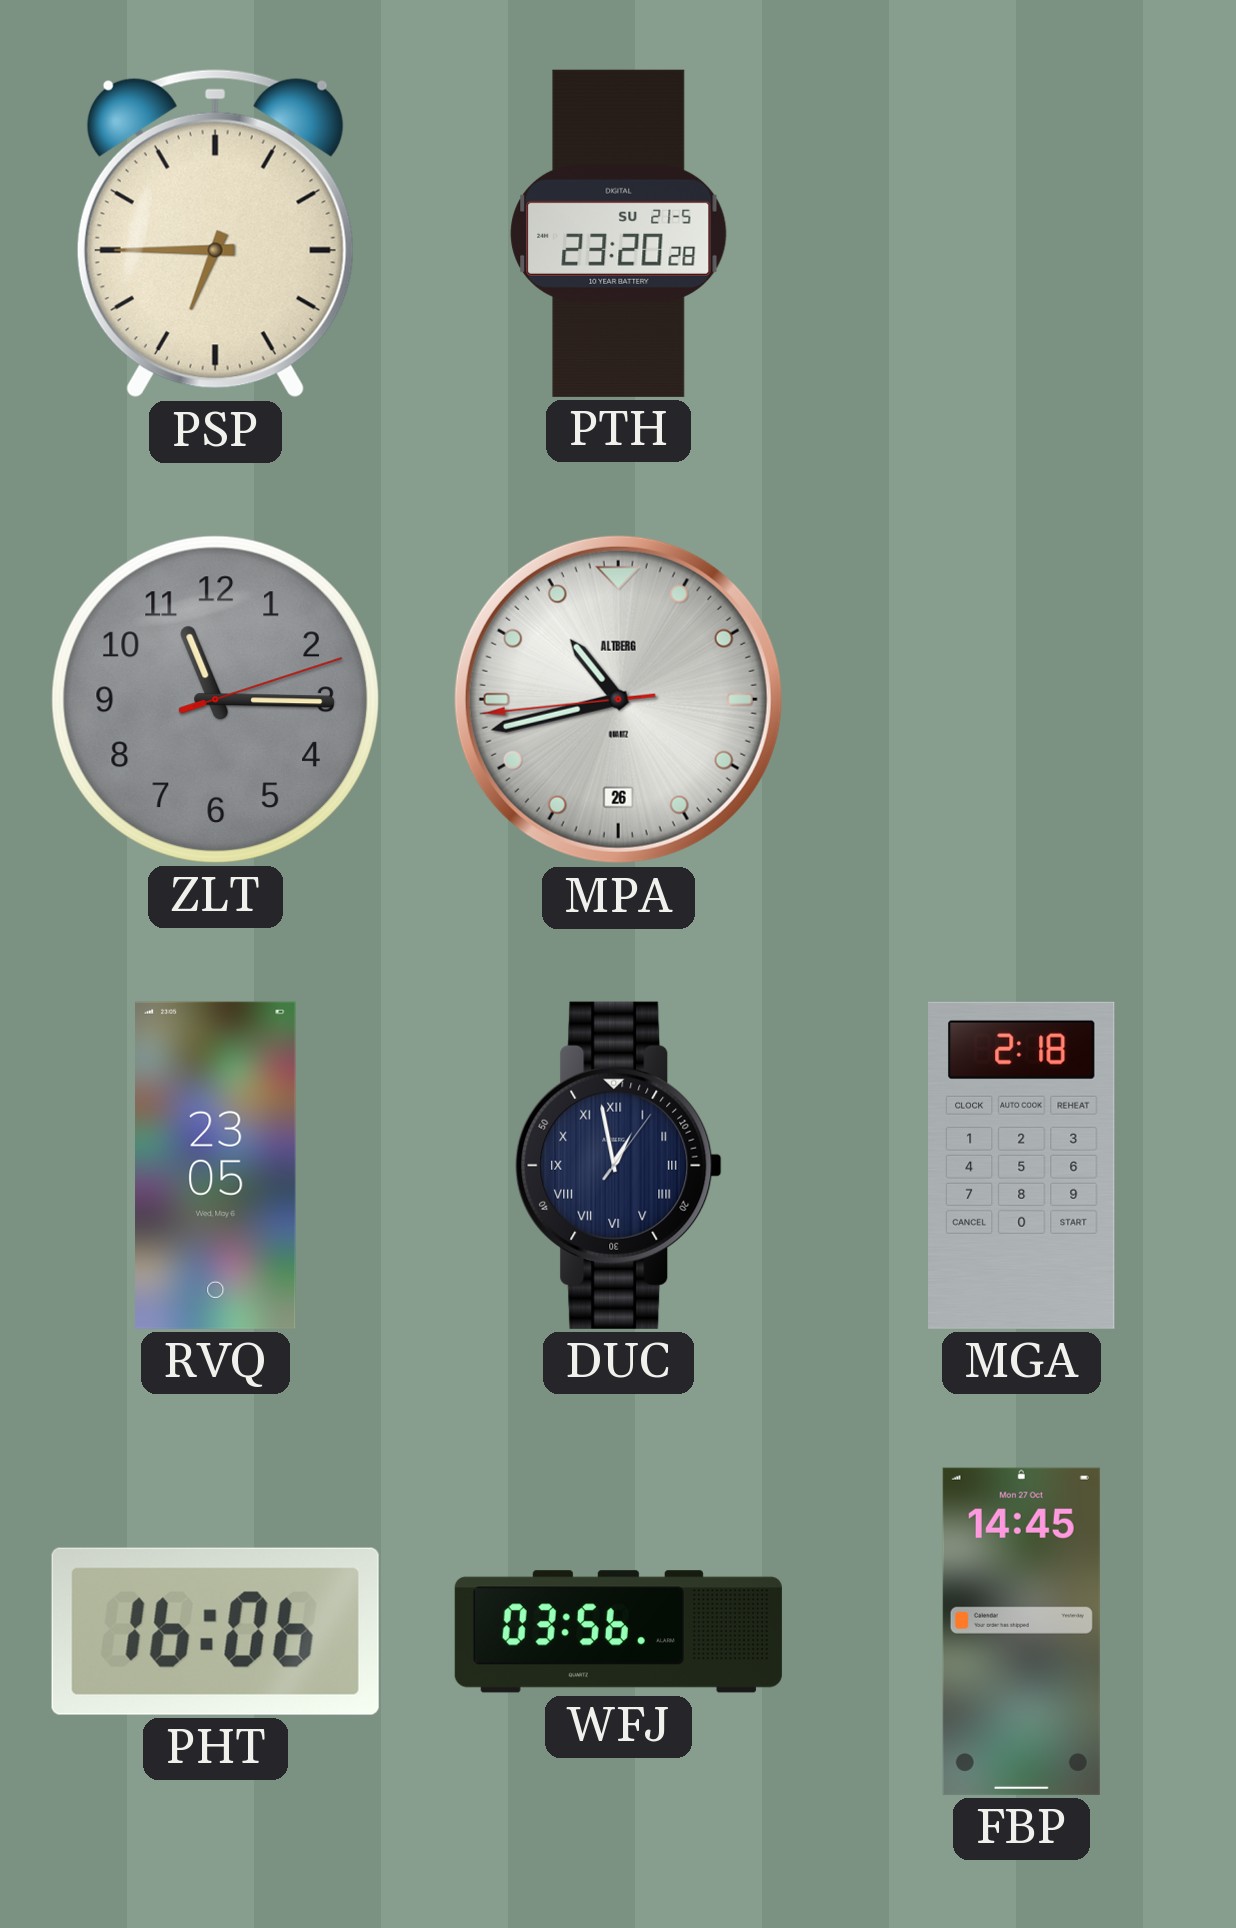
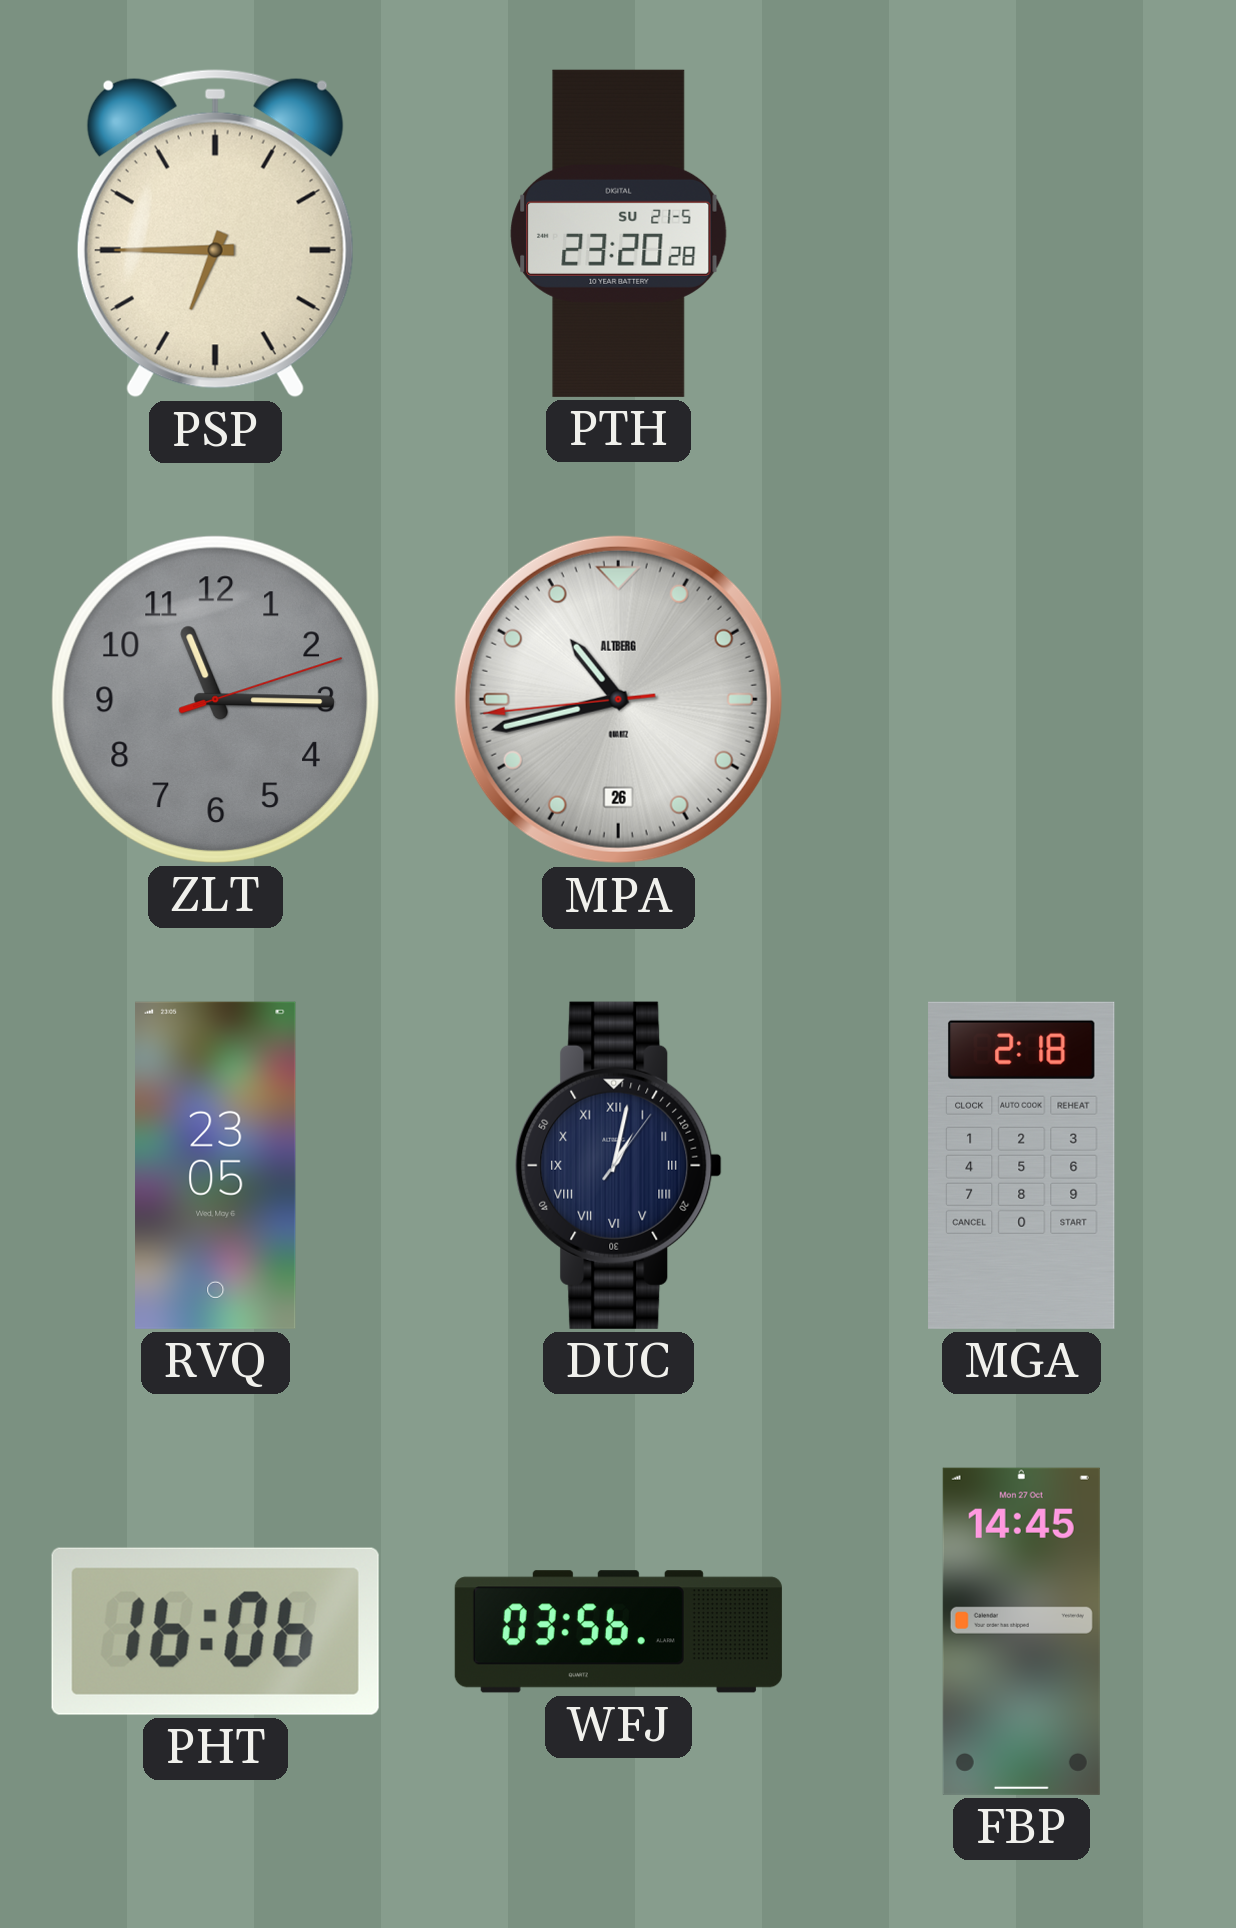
DUC: 12:58 -> 1:02
